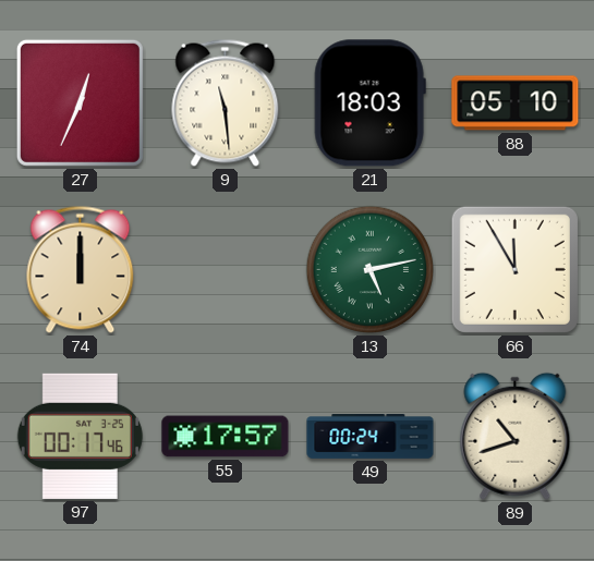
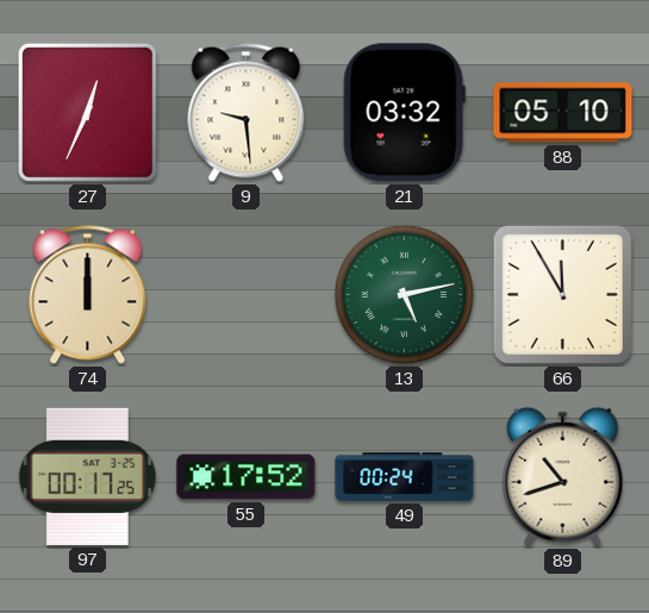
9: 11:29 -> 9:29
21: 18:03 -> 03:32
97: 00:17:46 -> 00:17:25
55: 17:57 -> 17:52
